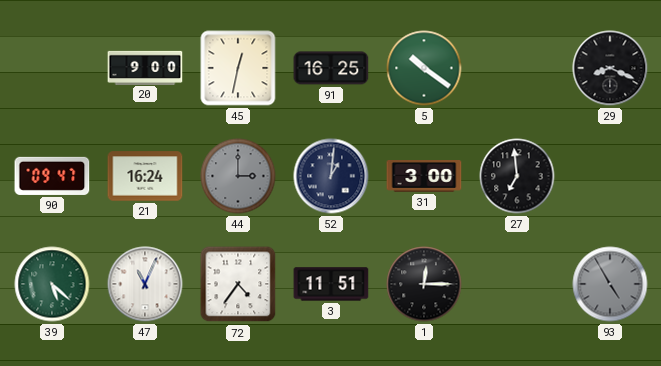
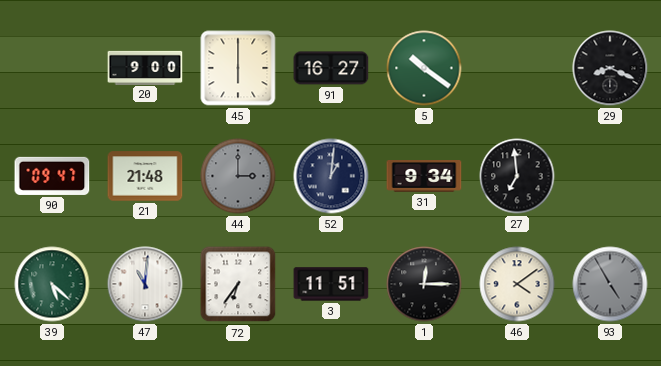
45: 12:32 -> 6:00
91: 16:25 -> 16:27
21: 16:24 -> 21:48
31: 3:00 -> 9:34
47: 11:04 -> 11:01
72: 4:36 -> 6:36
46: none -> 4:09
